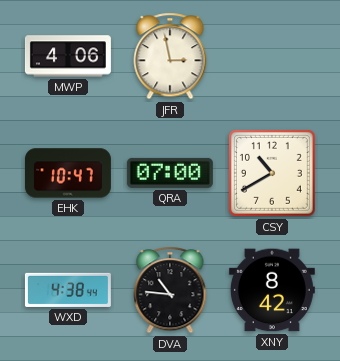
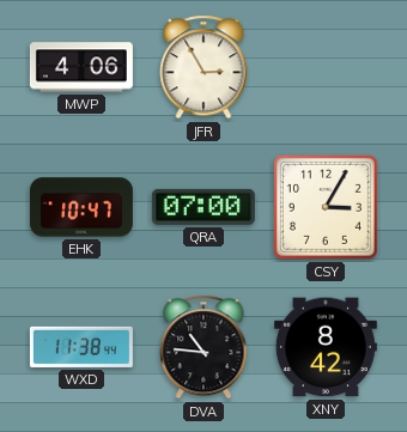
JFR: 2:58 -> 2:55
CSY: 10:40 -> 3:05
WXD: 4:38 -> 11:38
